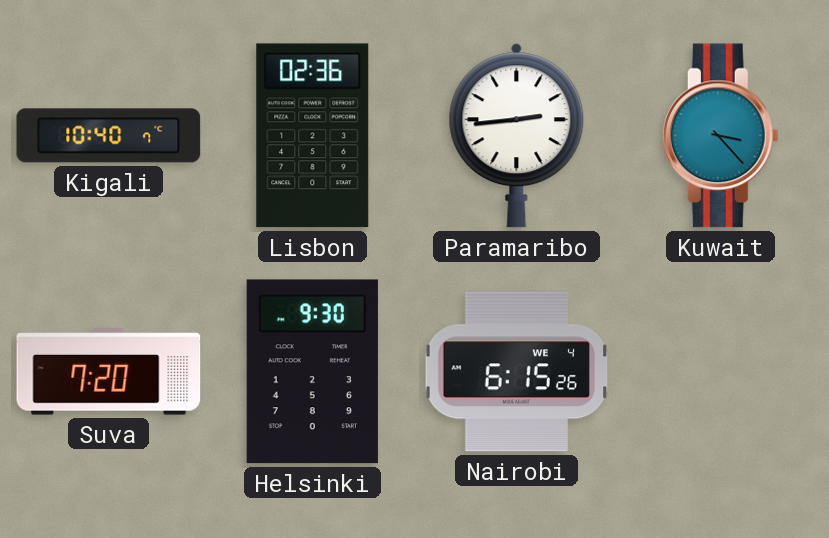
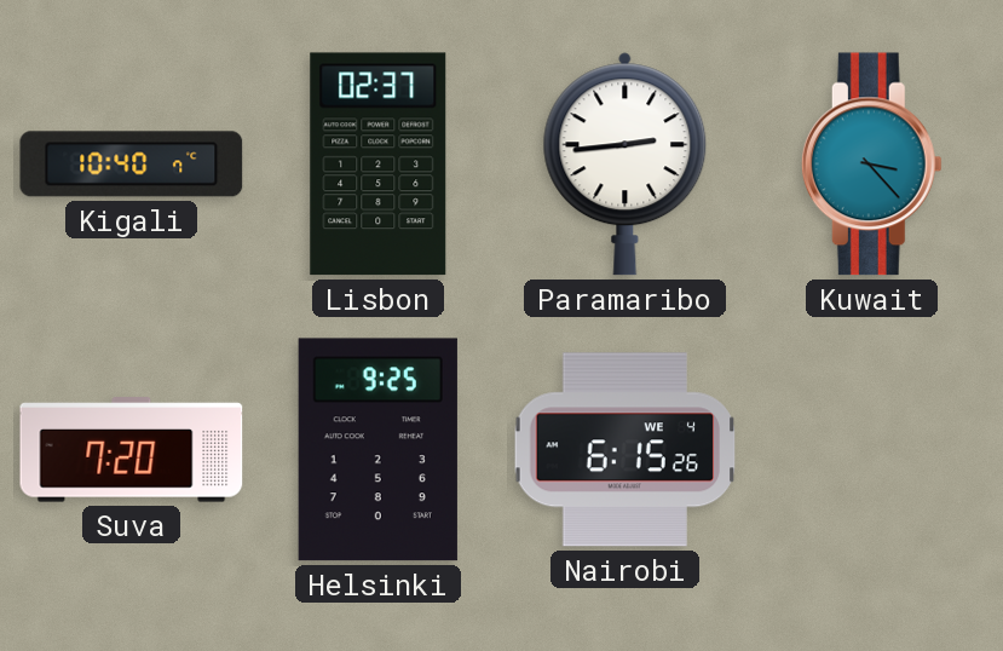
Lisbon: 02:36 -> 02:37
Helsinki: 9:30 -> 9:25
